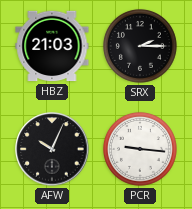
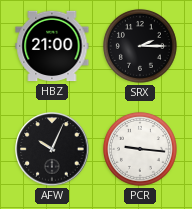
HBZ: 21:03 -> 21:00
